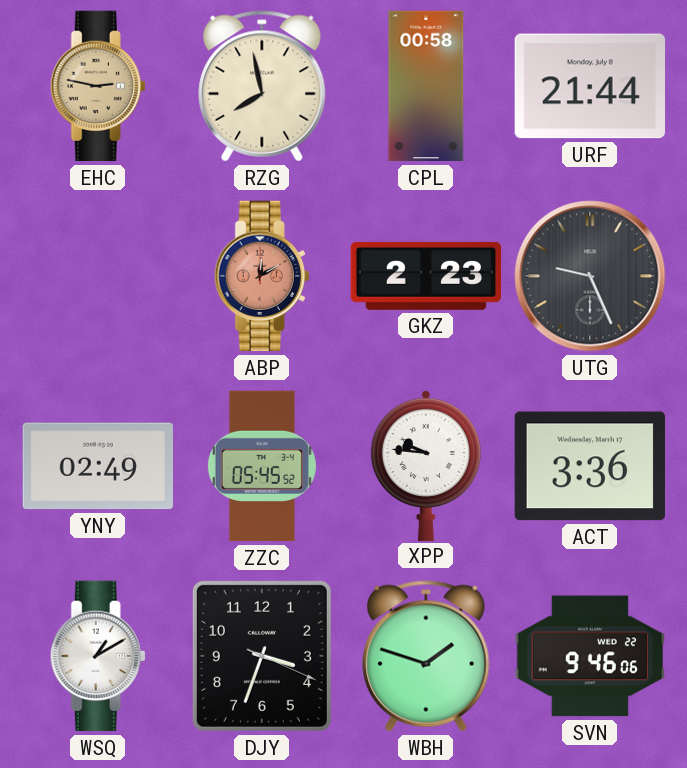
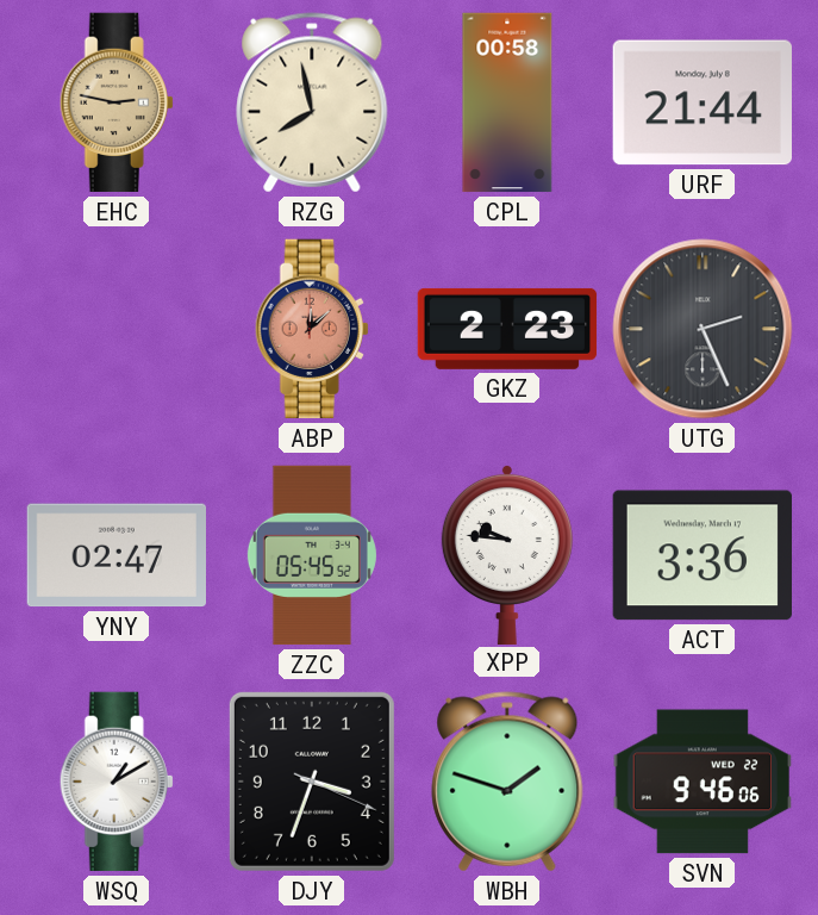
ABP: 12:10 -> 12:08
UTG: 9:26 -> 2:26
YNY: 02:49 -> 02:47
